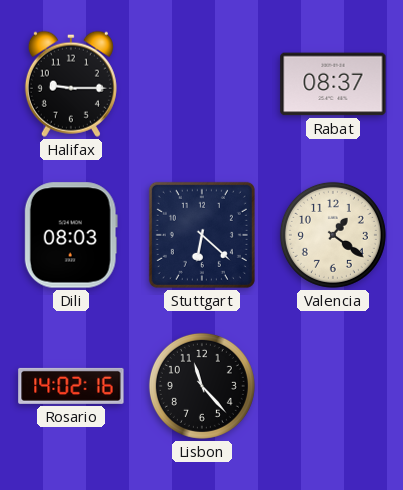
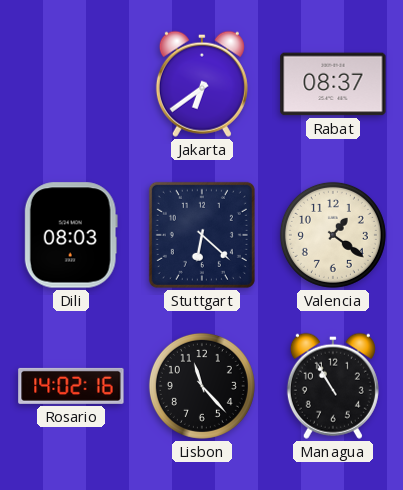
Halifax: 9:15 -> none
Jakarta: none -> 6:39
Managua: none -> 10:55
